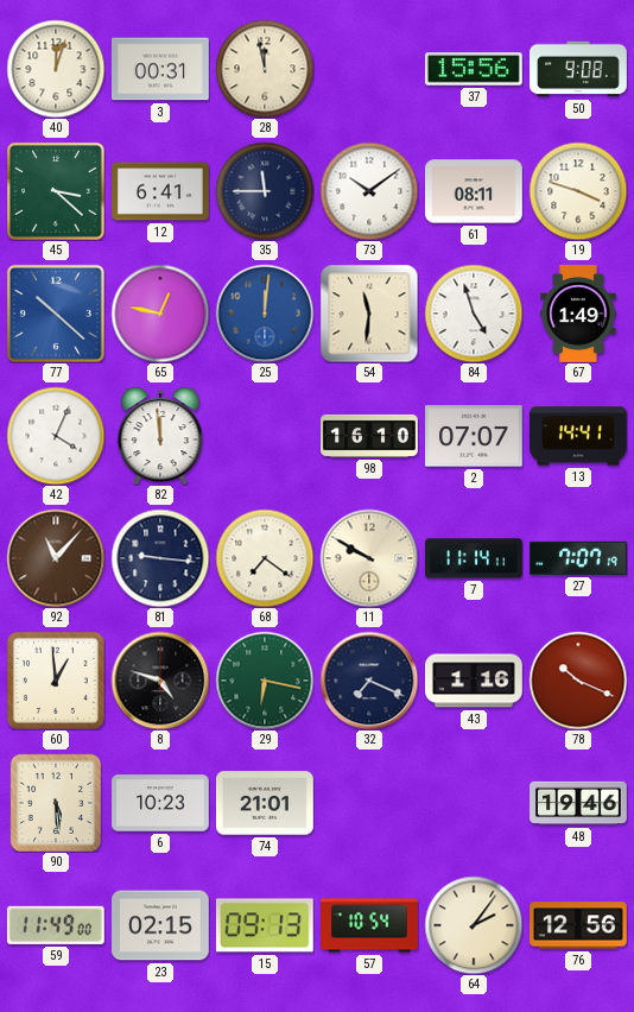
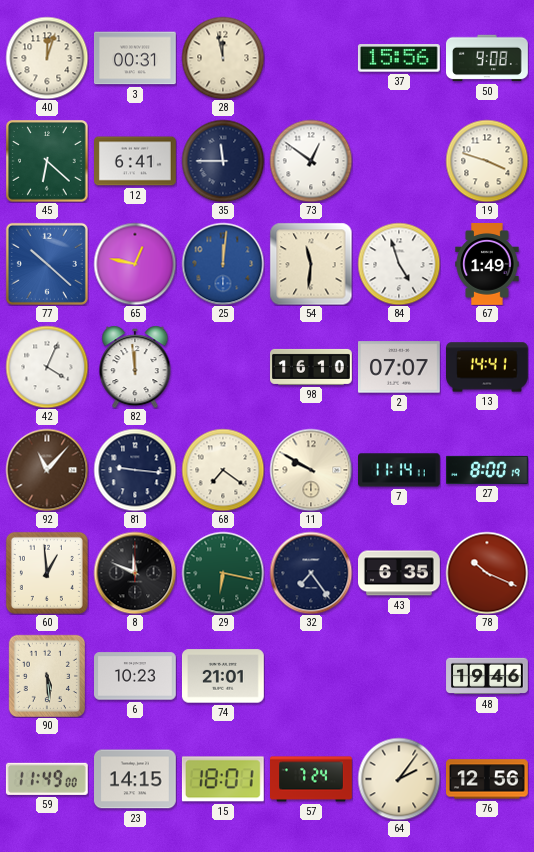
45: 3:22 -> 6:22
73: 10:09 -> 12:51
61: 08:11 -> none
27: 7:07 -> 8:00
8: 4:48 -> 11:49
32: 7:19 -> 7:24
43: 1:16 -> 6:35
23: 02:15 -> 14:15
15: 09:13 -> 18:01
57: 10:54 -> 7:24
